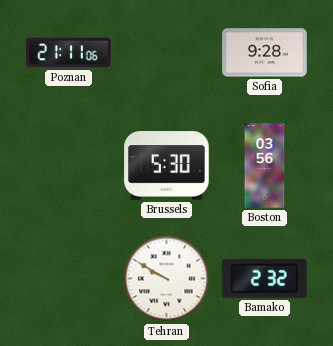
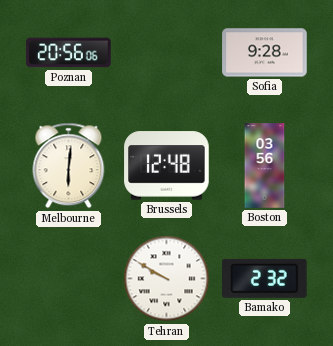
Poznan: 21:11 -> 20:56
Melbourne: none -> 6:01
Brussels: 5:30 -> 12:48
